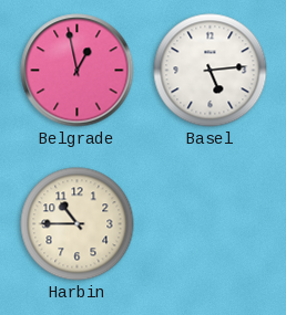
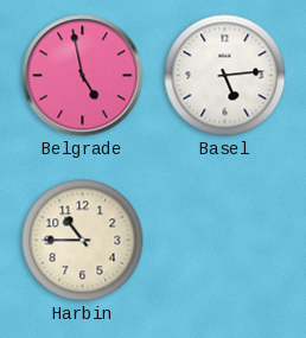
Belgrade: 12:58 -> 4:58
